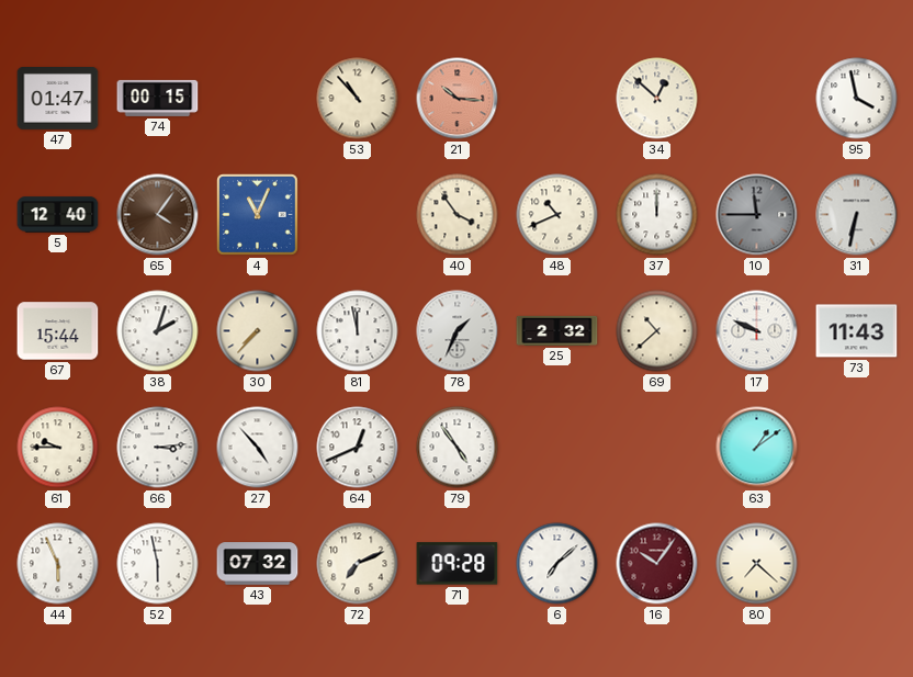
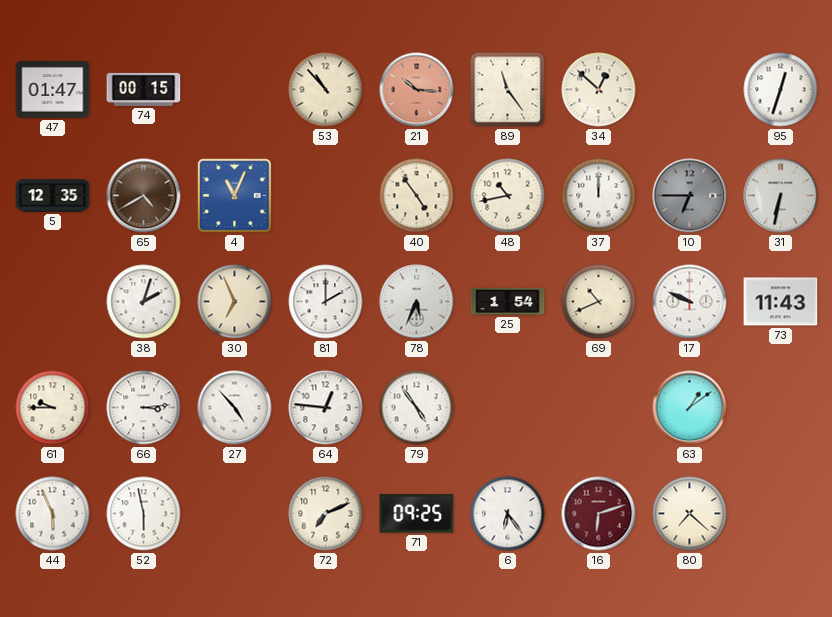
89: none -> 11:24
95: 3:58 -> 12:33
5: 12:40 -> 12:35
65: 4:06 -> 4:40
40: 3:54 -> 4:54
48: 10:41 -> 10:43
10: 11:45 -> 6:45
67: 15:44 -> none
30: 7:37 -> 6:56
81: 11:58 -> 2:00
78: 1:34 -> 5:34
25: 2:32 -> 1:54
69: 10:38 -> 10:41
64: 12:41 -> 12:46
43: 07:32 -> none
71: 09:28 -> 09:25
6: 7:08 -> 6:24
16: 10:06 -> 6:12
